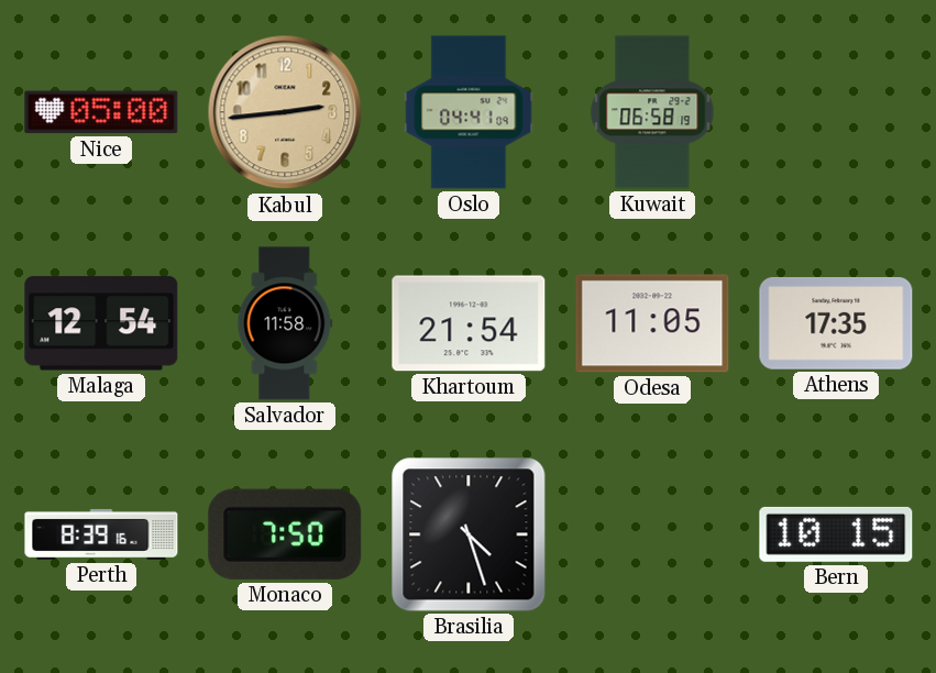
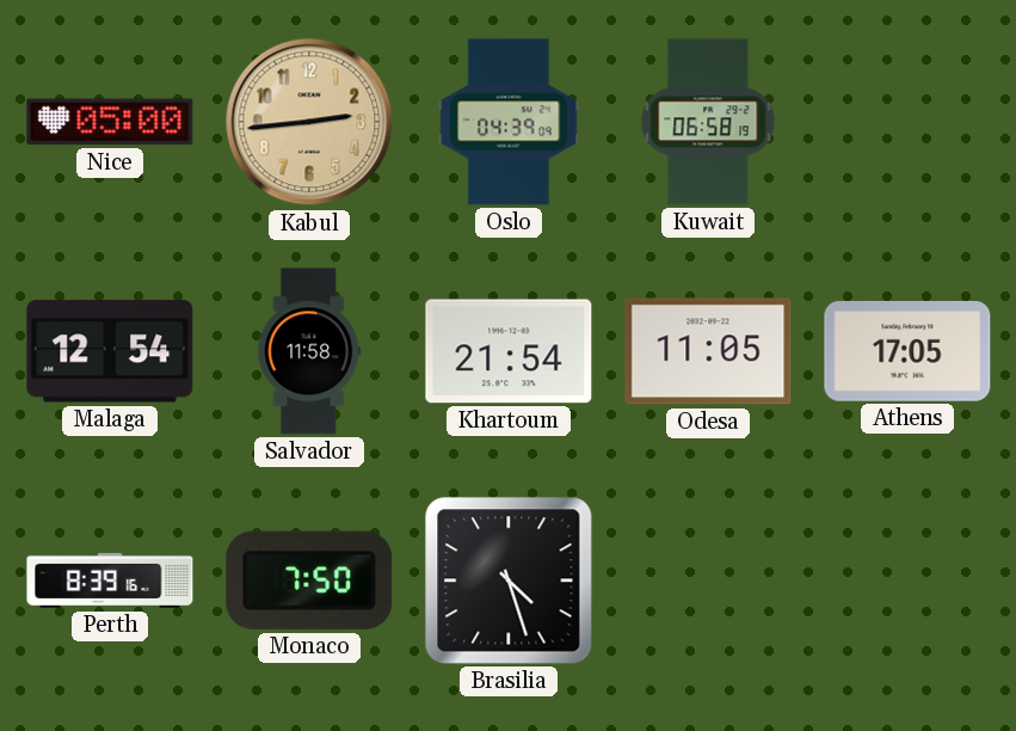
Oslo: 04:41 -> 04:39
Athens: 17:35 -> 17:05
Bern: 10:15 -> none
